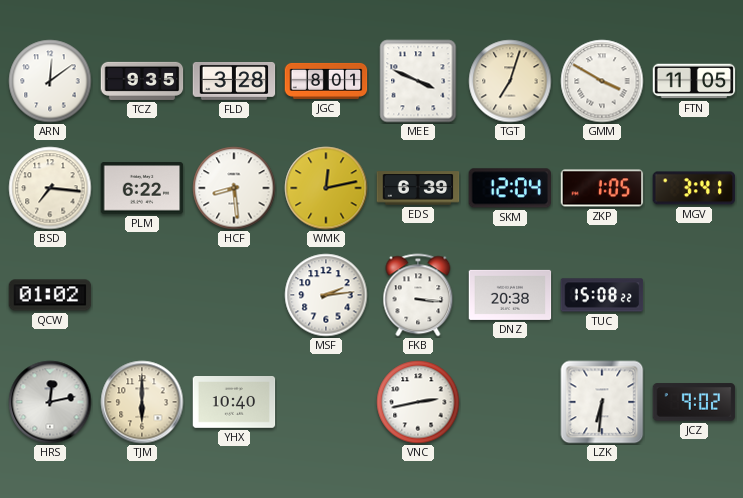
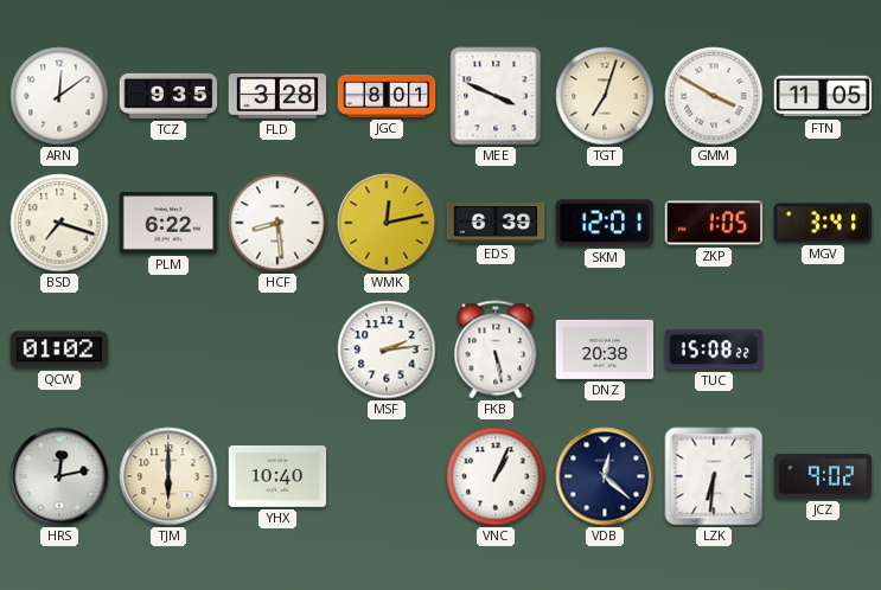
BSD: 7:16 -> 7:18
SKM: 12:04 -> 12:01
FKB: 3:16 -> 5:28
VNC: 2:43 -> 1:04
VDB: none -> 12:22
